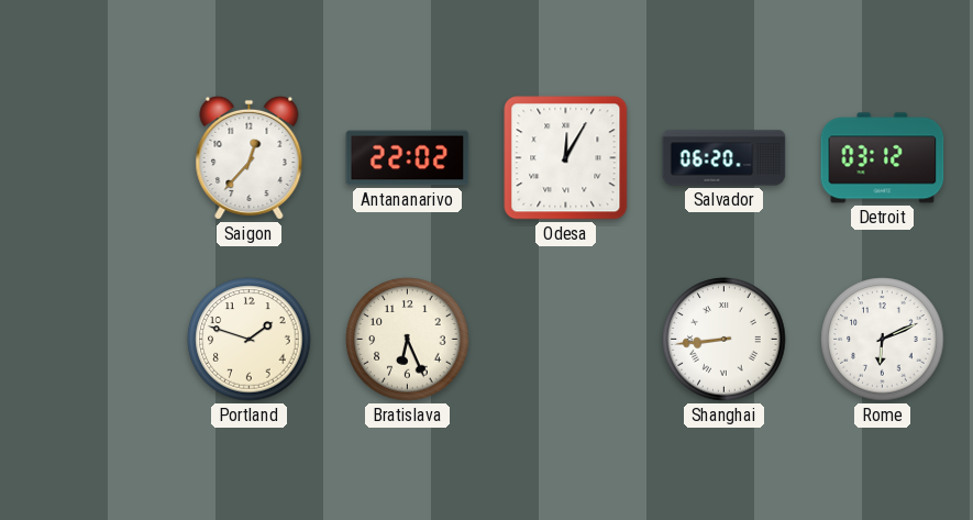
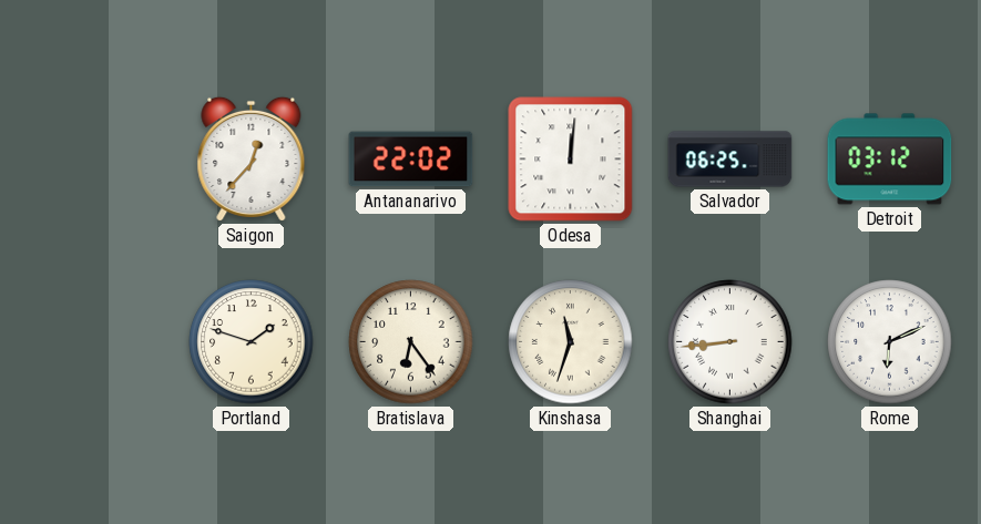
Odesa: 12:05 -> 12:01
Salvador: 06:20 -> 06:25
Bratislava: 6:26 -> 6:24
Kinshasa: none -> 11:33
